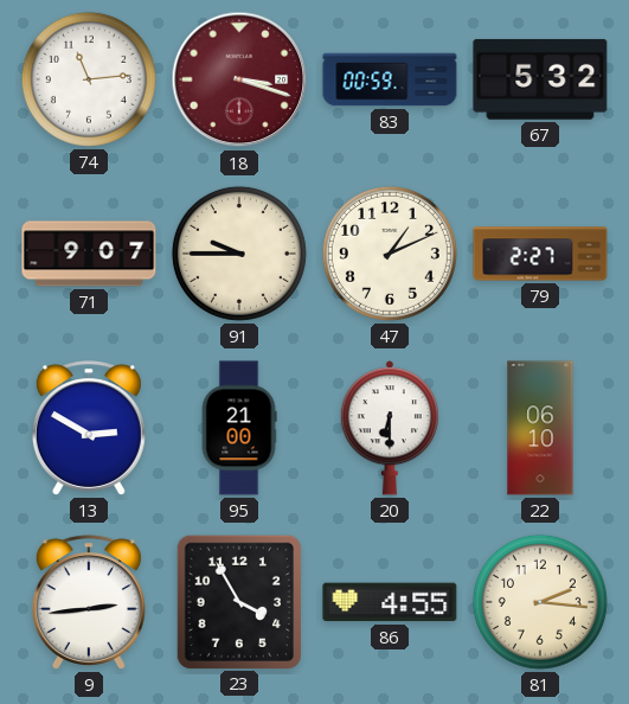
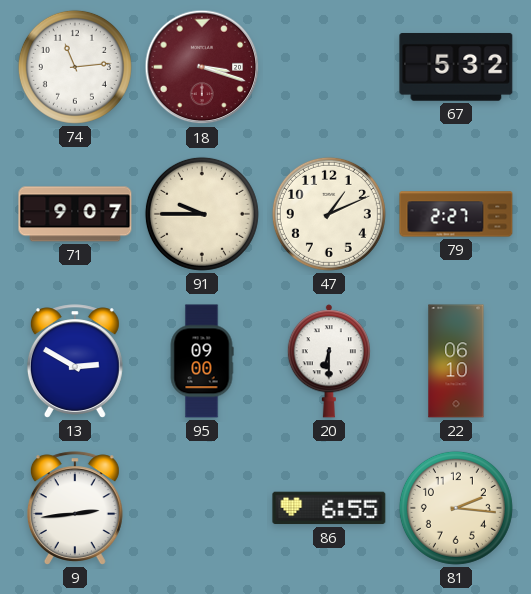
83: 00:59 -> none
95: 21:00 -> 09:00
23: 3:55 -> none
86: 4:55 -> 6:55
